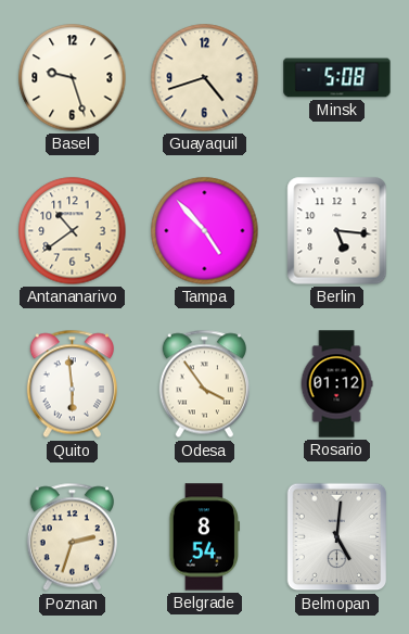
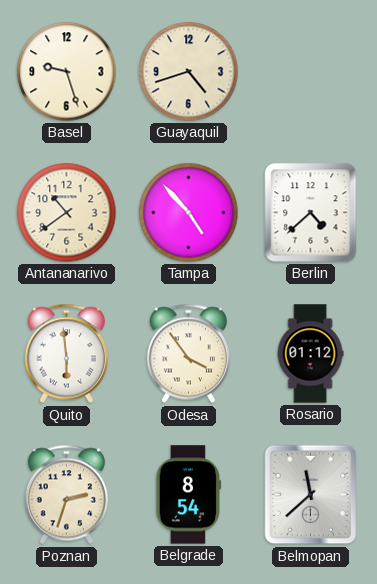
Minsk: 5:08 -> none
Berlin: 5:16 -> 4:38
Belmopan: 5:01 -> 11:38
